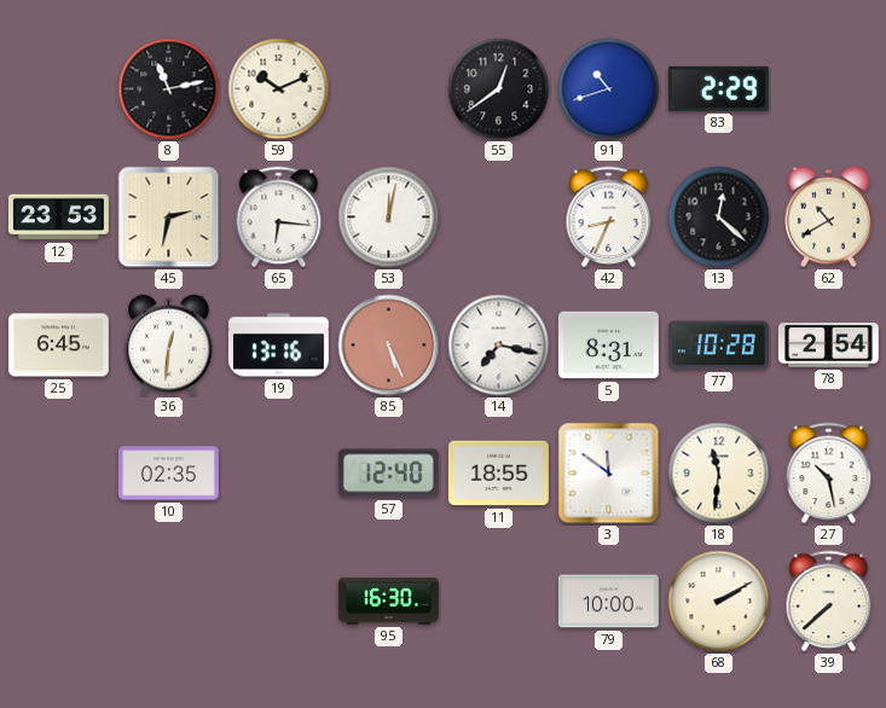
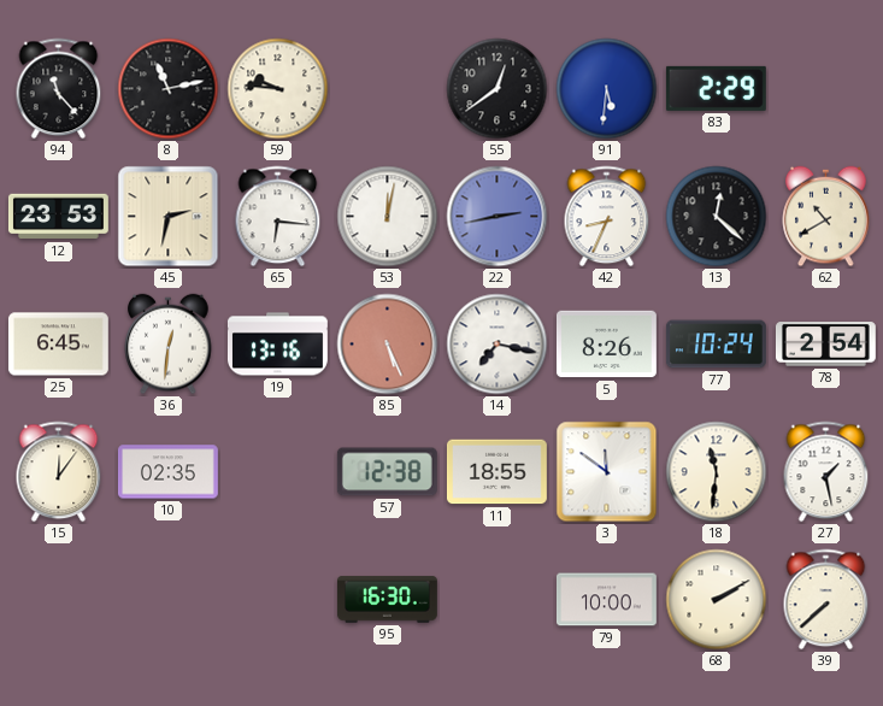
94: none -> 11:23
59: 10:11 -> 9:46
91: 10:42 -> 5:31
22: none -> 2:43
5: 8:31 -> 8:26
77: 10:28 -> 10:24
15: none -> 12:06
57: 12:40 -> 12:38
27: 10:28 -> 1:28
